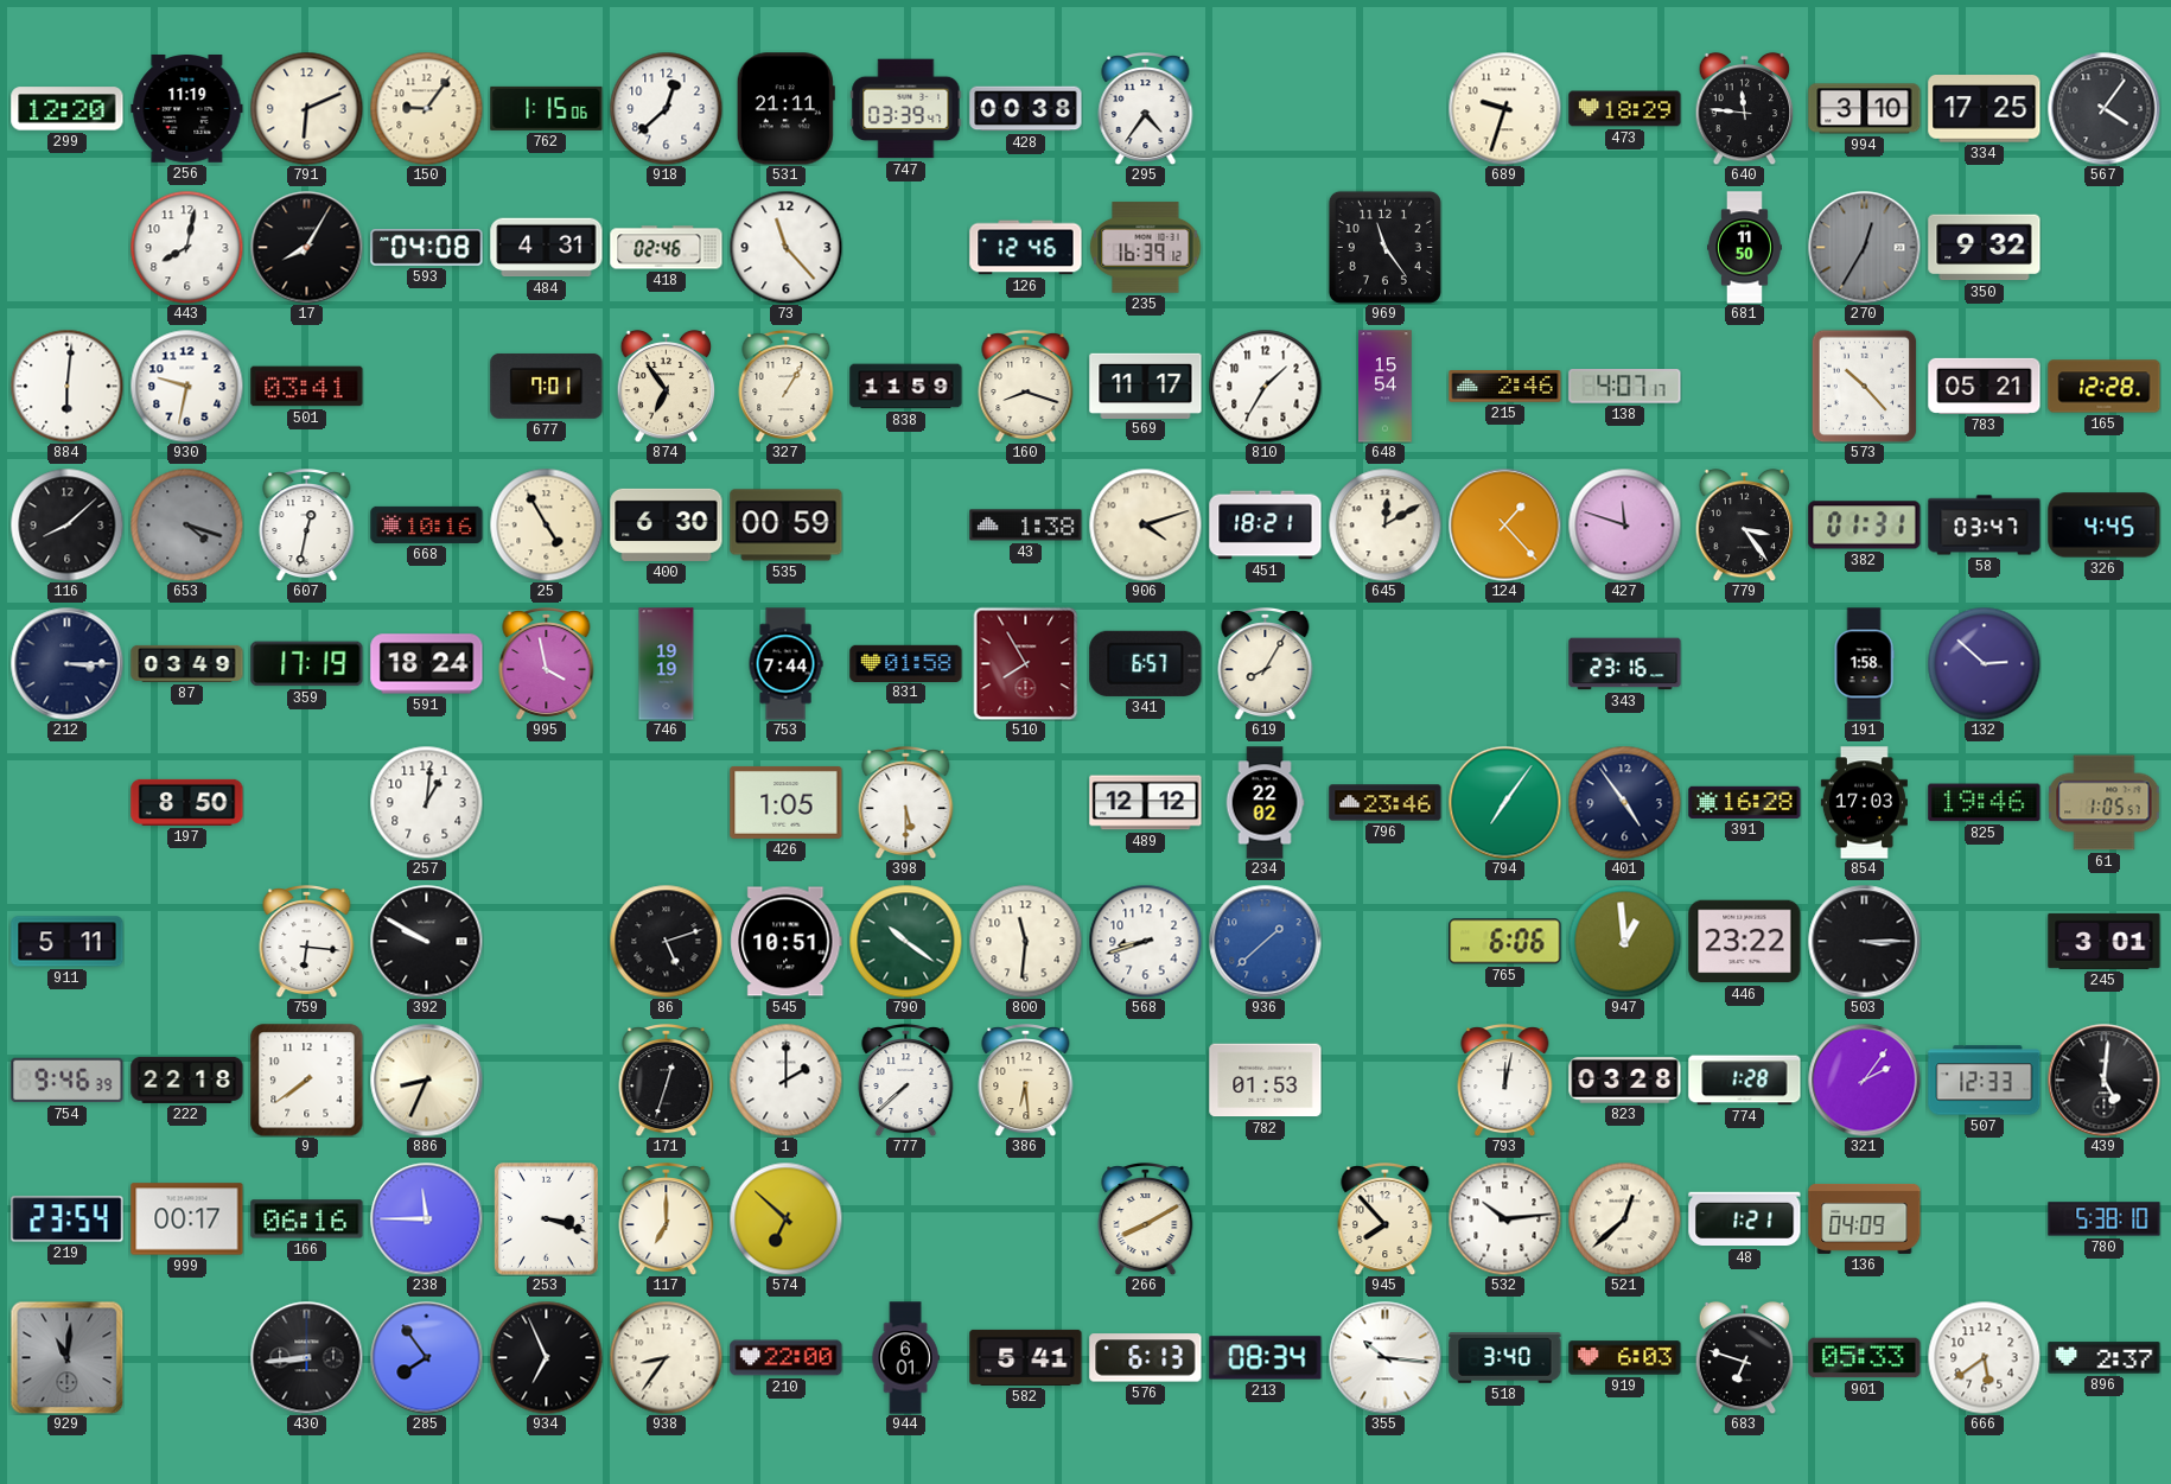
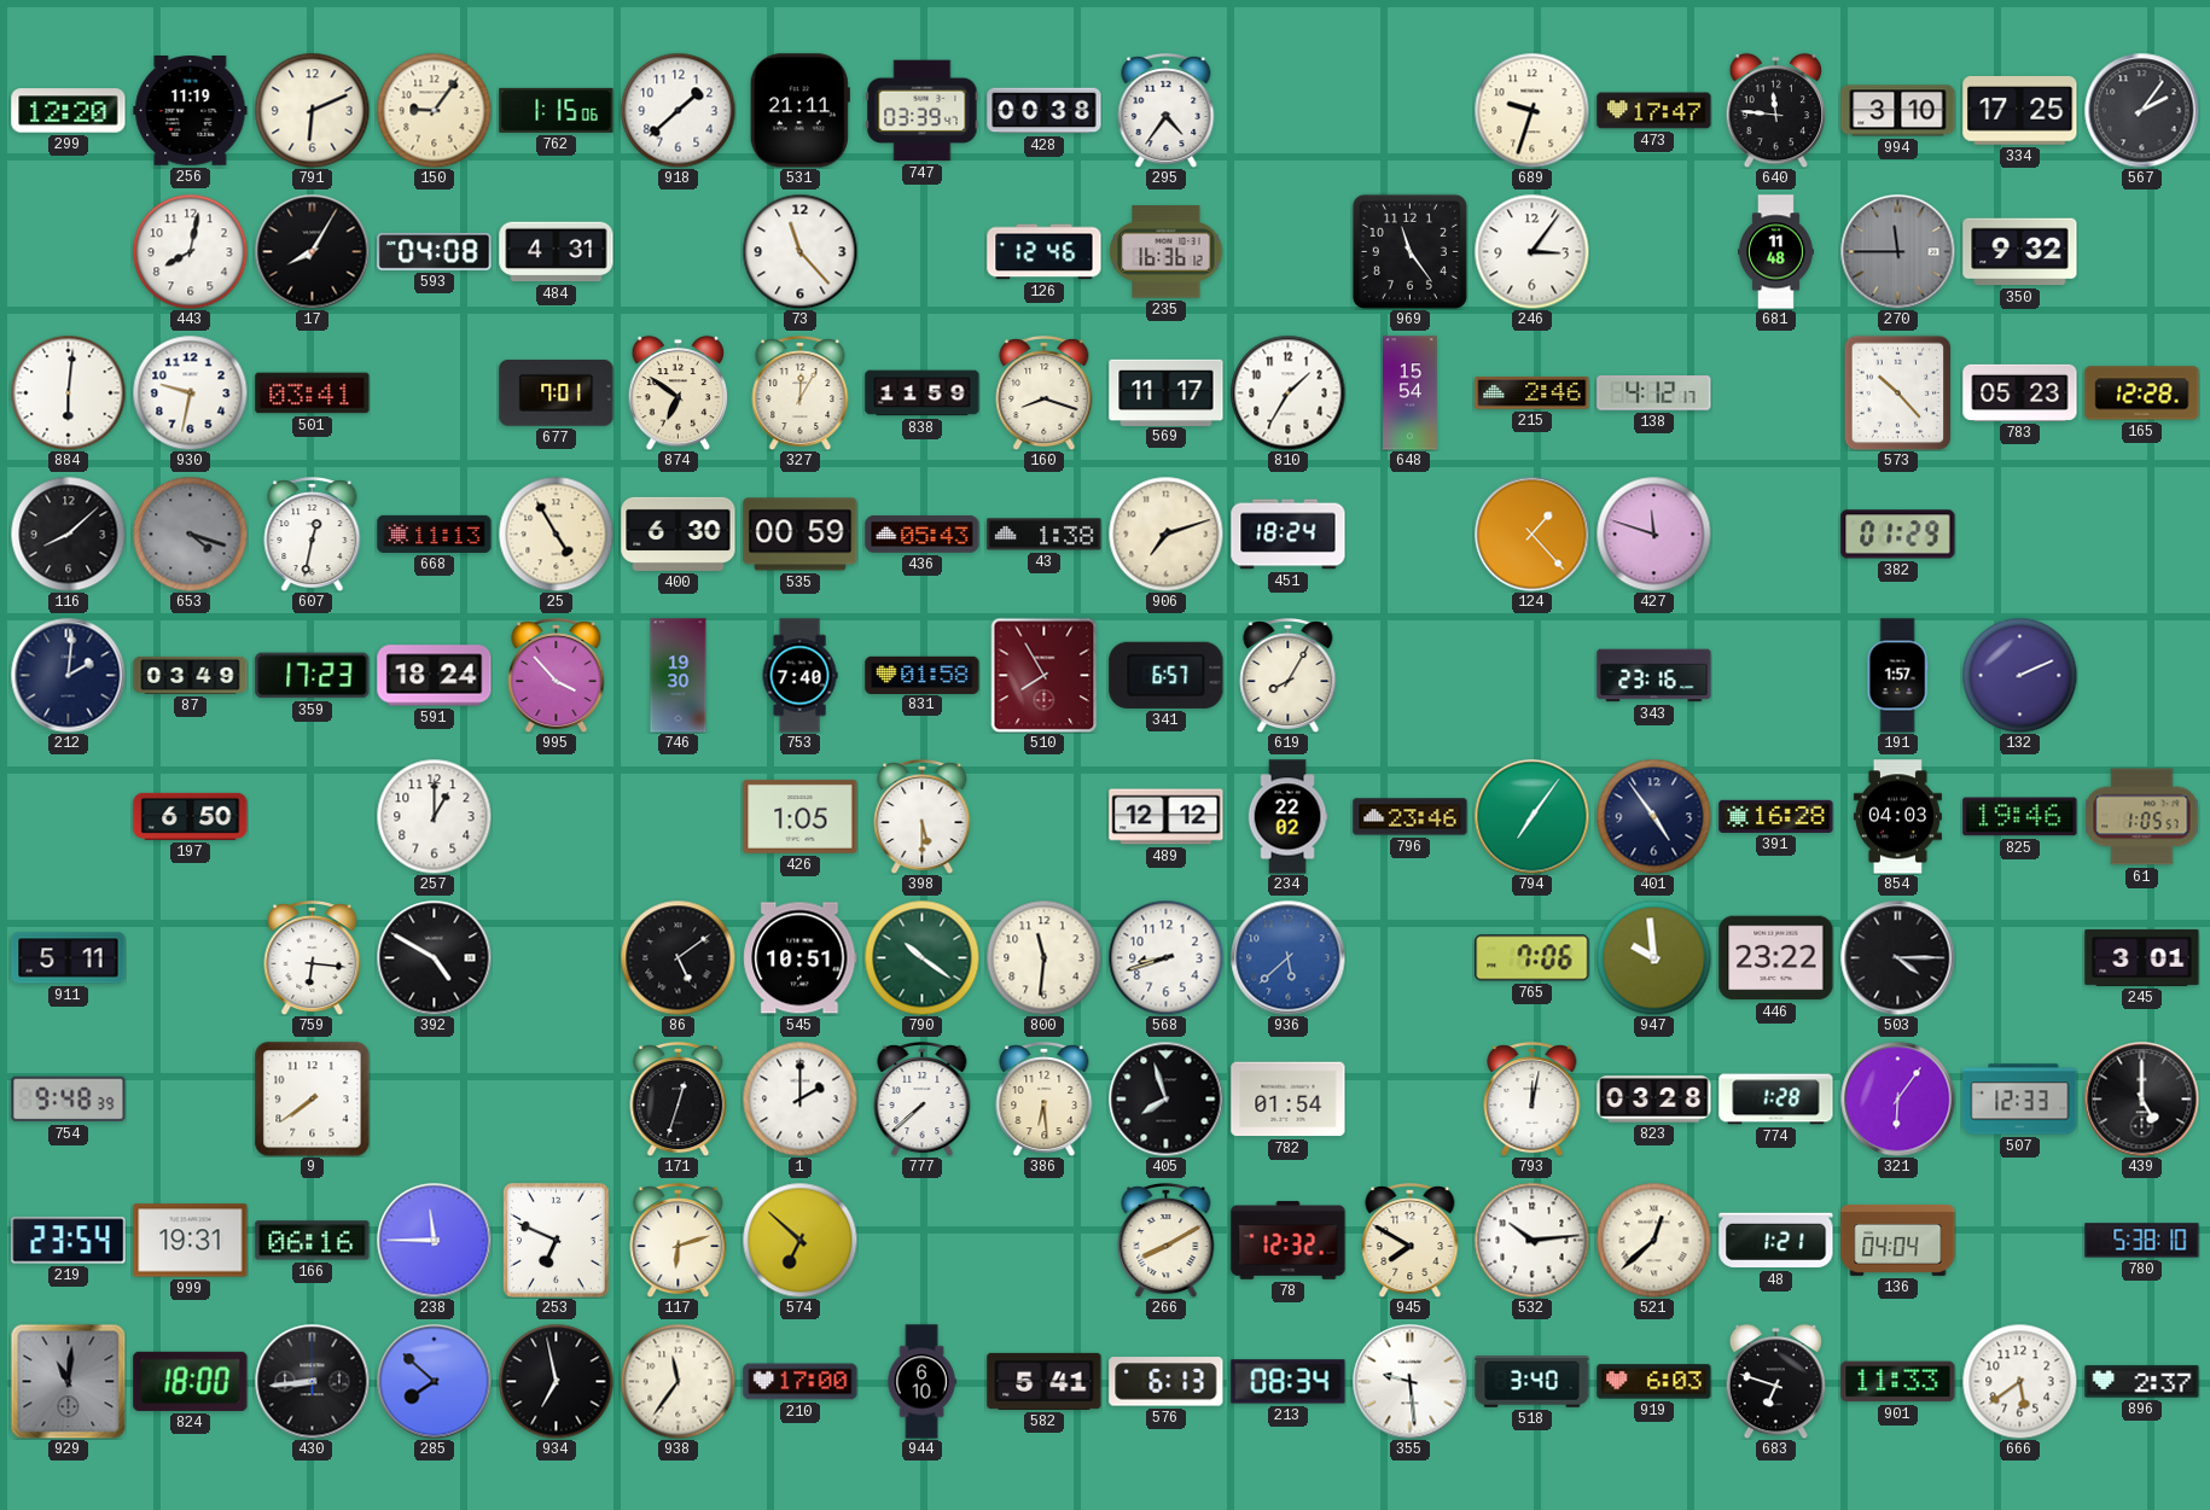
918: 12:38 -> 1:38
473: 18:29 -> 17:47
567: 4:06 -> 2:06
418: 02:46 -> none
235: 16:39 -> 16:36
246: none -> 3:06
681: 11:50 -> 11:48
270: 12:35 -> 11:45
874: 6:54 -> 6:51
327: 1:05 -> 12:05
138: 4:07 -> 4:12
783: 05:21 -> 05:23
668: 10:16 -> 11:13
436: none -> 05:43
906: 4:12 -> 7:12
451: 18:21 -> 18:24
645: 12:10 -> none
779: 3:24 -> none
382: 01:31 -> 01:29
58: 03:47 -> none
326: 4:45 -> none
212: 3:15 -> 2:01
359: 17:19 -> 17:23
995: 3:58 -> 3:53
746: 19:19 -> 19:30
753: 7:44 -> 7:40
191: 1:58 -> 1:57
132: 2:52 -> 2:11
197: 8:50 -> 6:50
257: 1:01 -> 1:00
854: 17:03 -> 04:03
392: 9:50 -> 4:50
86: 5:12 -> 5:09
936: 1:38 -> 5:38
765: 6:06 -> 7:06
947: 12:59 -> 9:59
503: 3:15 -> 4:15
754: 9:46 -> 9:48
222: 22:18 -> none
886: 8:34 -> none
405: none -> 7:57
782: 01:53 -> 01:54
321: 2:06 -> 6:06
439: 5:01 -> 5:00
999: 00:17 -> 19:31
253: 3:18 -> 6:49
117: 7:00 -> 6:12
78: none -> 12:32
945: 7:53 -> 7:50
136: 04:09 -> 04:04
824: none -> 18:00
285: 7:54 -> 7:52
934: 6:56 -> 6:58
938: 8:36 -> 11:36
210: 22:00 -> 17:00
944: 6:01 -> 6:10
355: 10:16 -> 9:29
901: 05:33 -> 11:33
